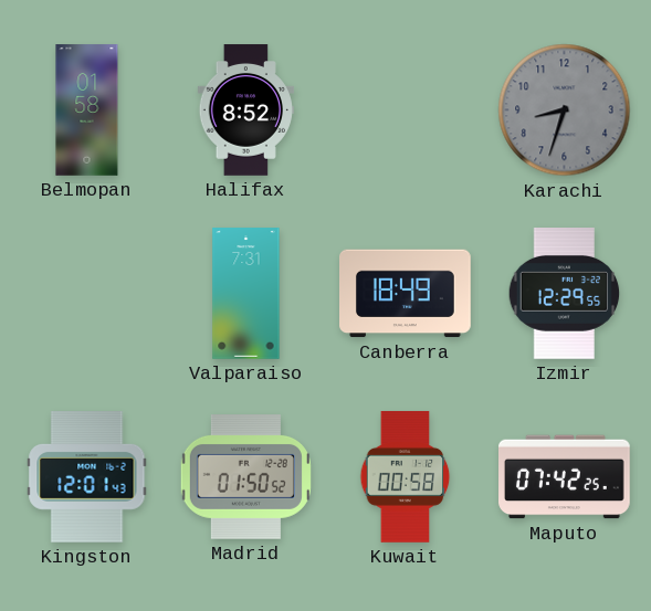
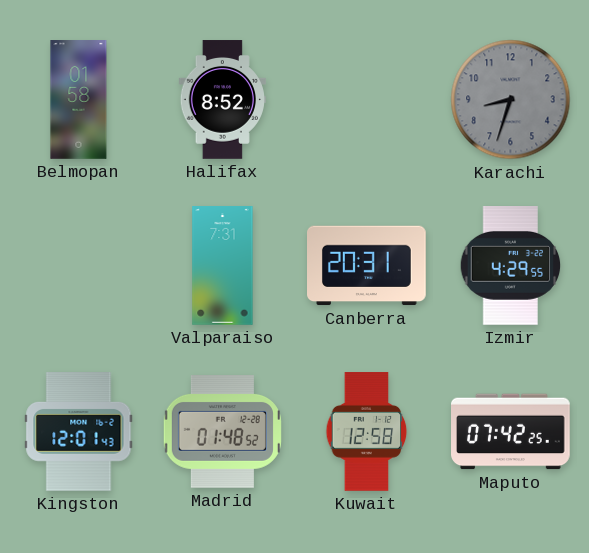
Canberra: 18:49 -> 20:31
Izmir: 12:29 -> 4:29
Madrid: 01:50 -> 01:48
Kuwait: 00:58 -> 12:58
